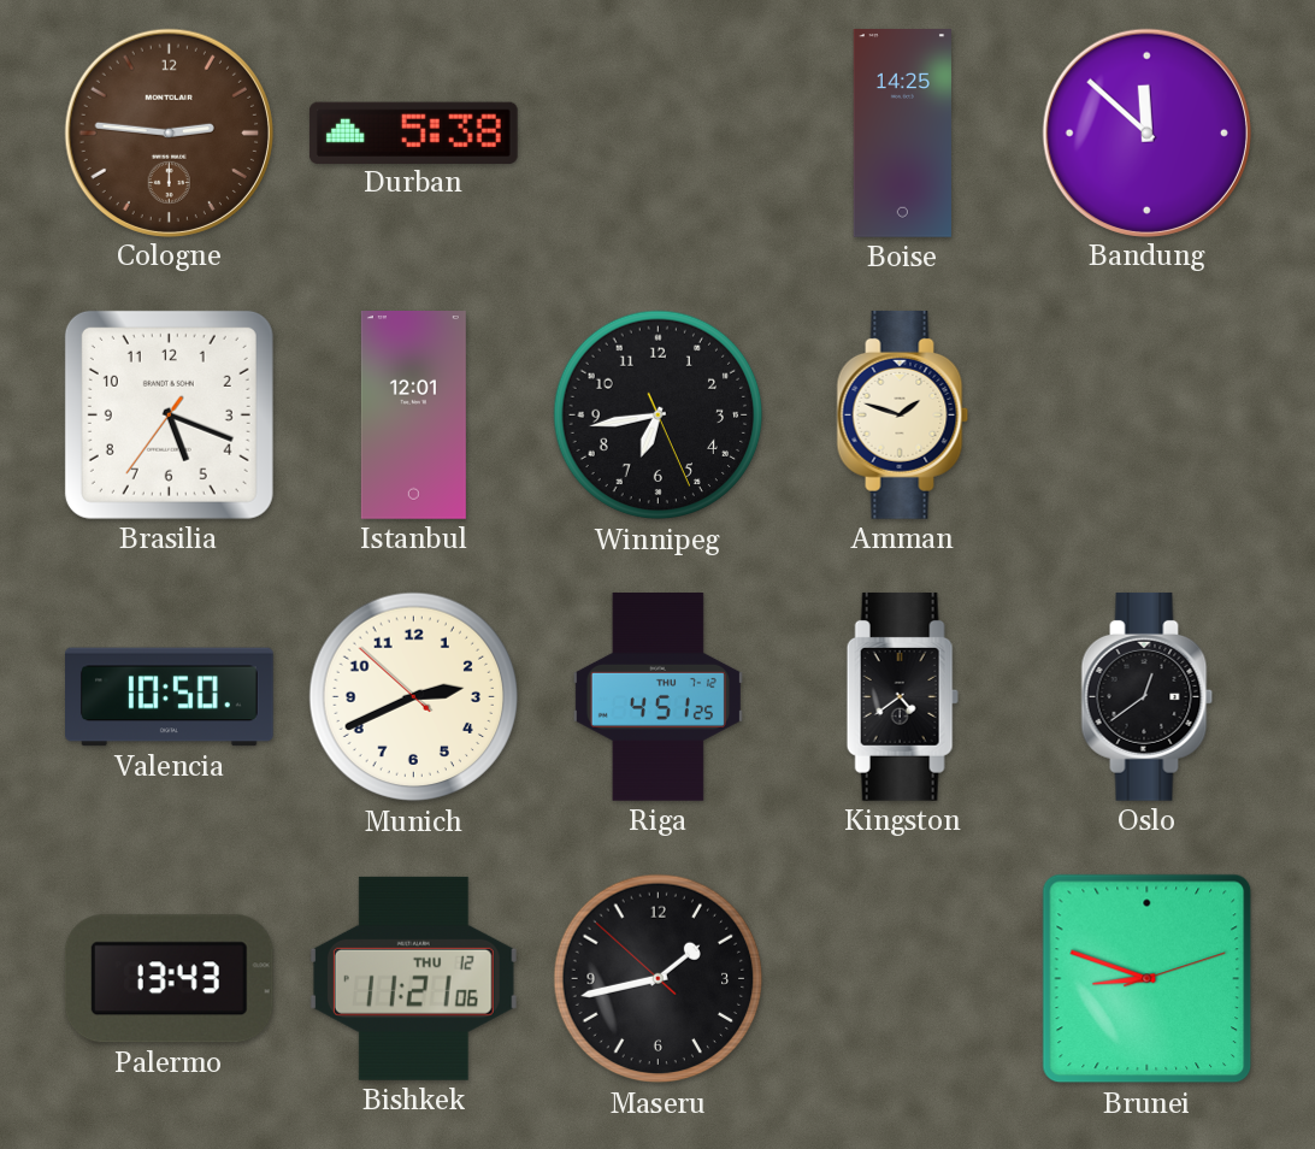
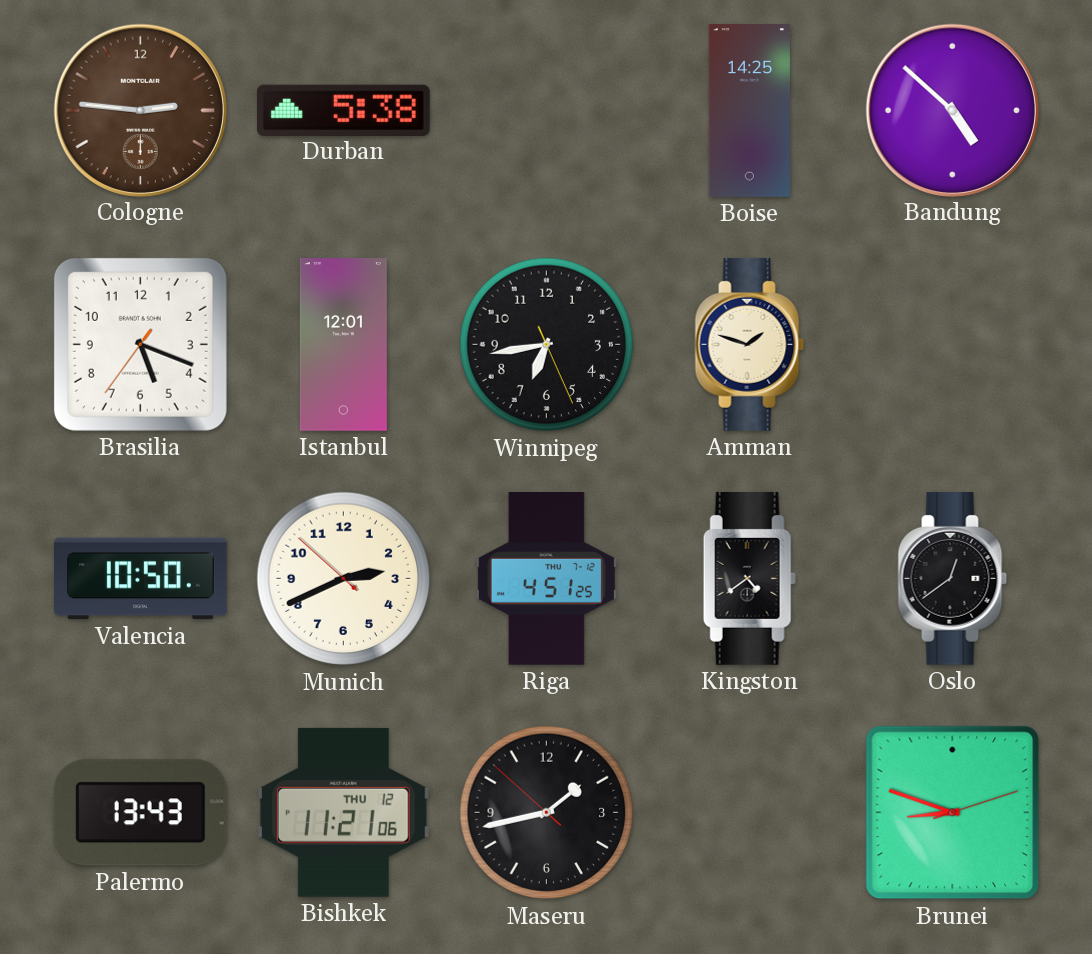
Bandung: 11:52 -> 4:52
